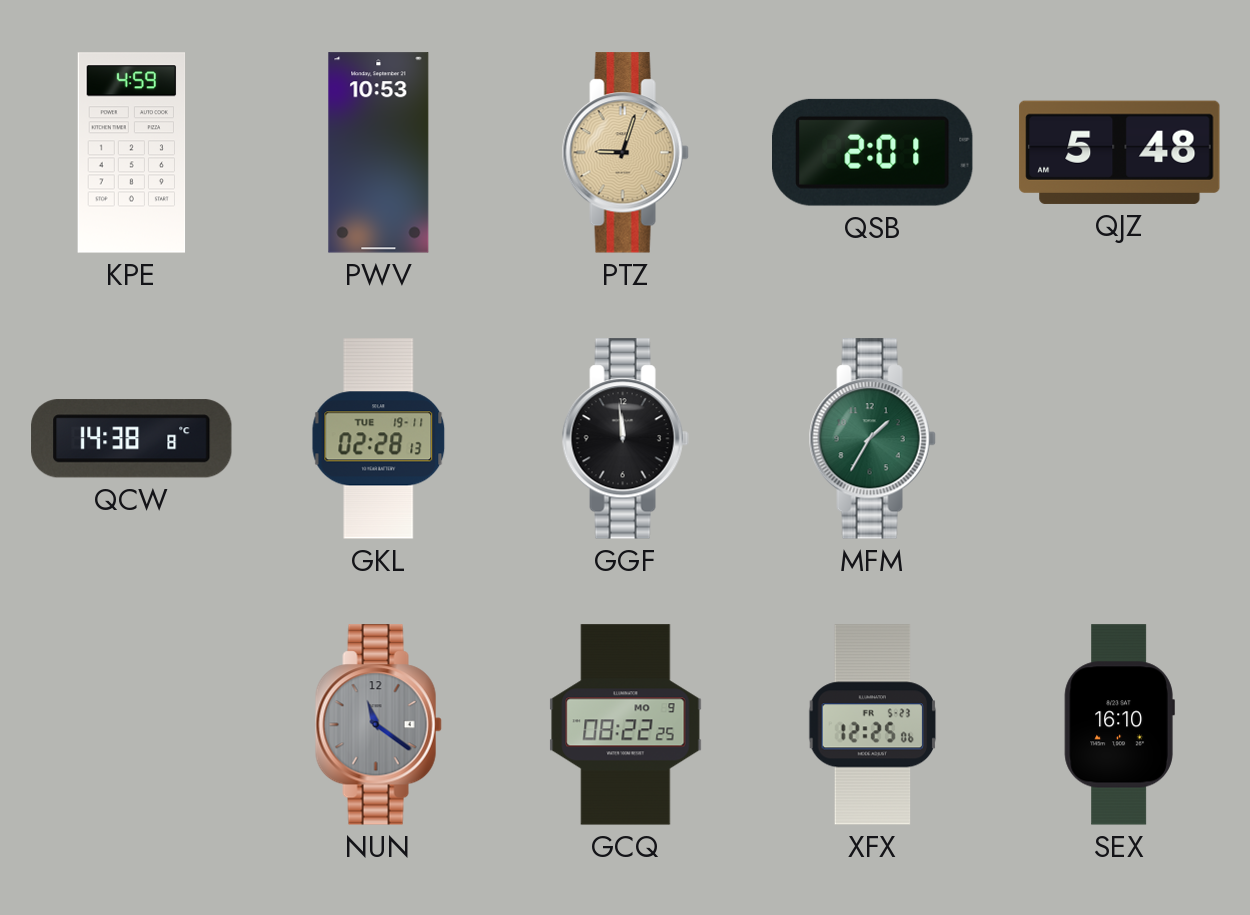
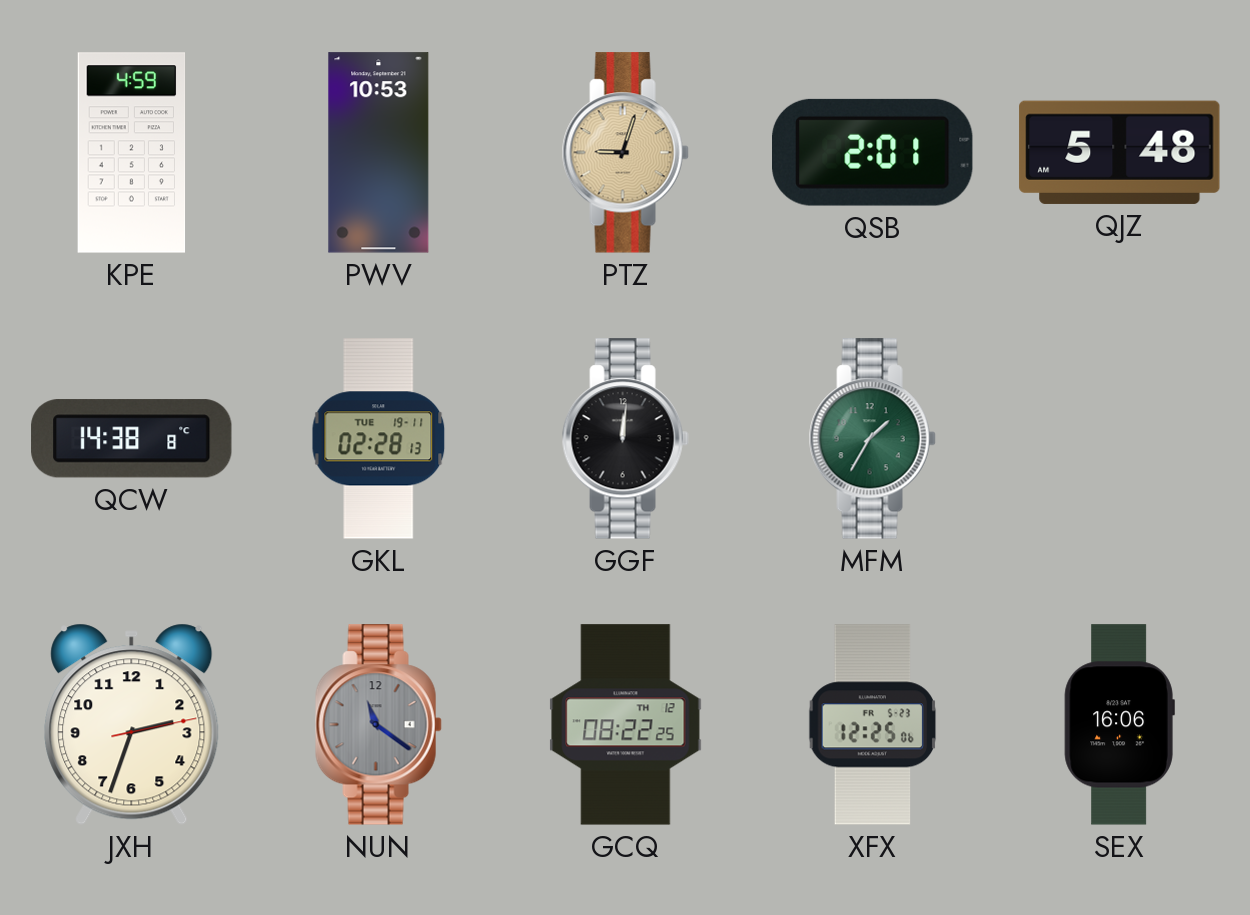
GGF: 11:59 -> 12:01
JXH: none -> 2:33
GCQ date: MO 9 -> TH 12
SEX: 16:10 -> 16:06
